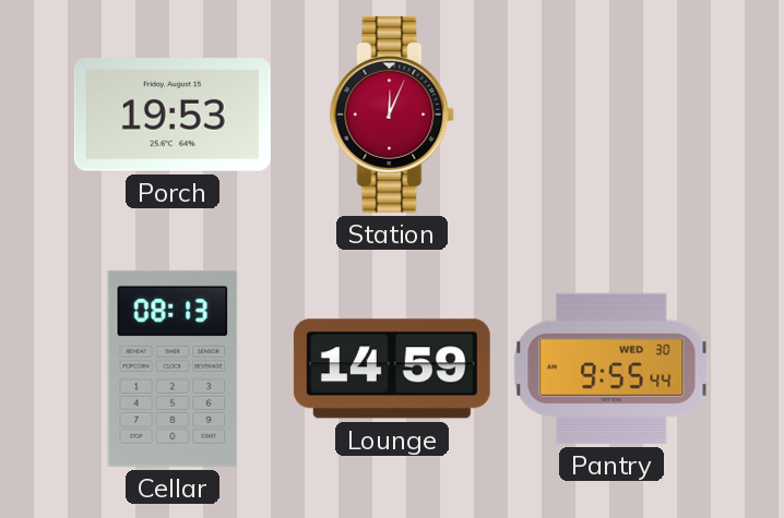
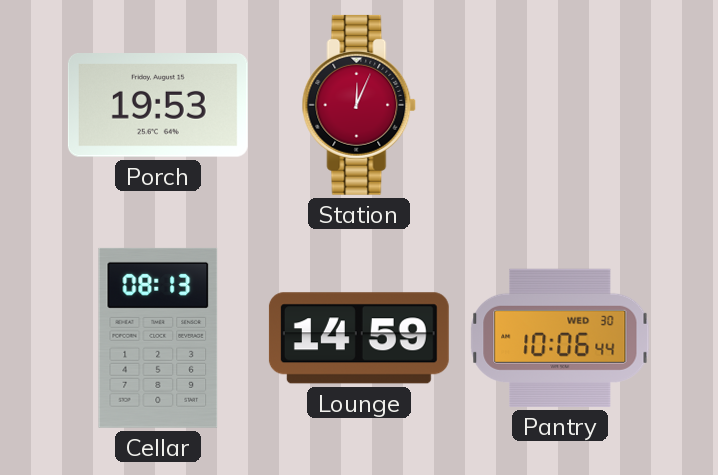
Pantry: 9:55 -> 10:06
